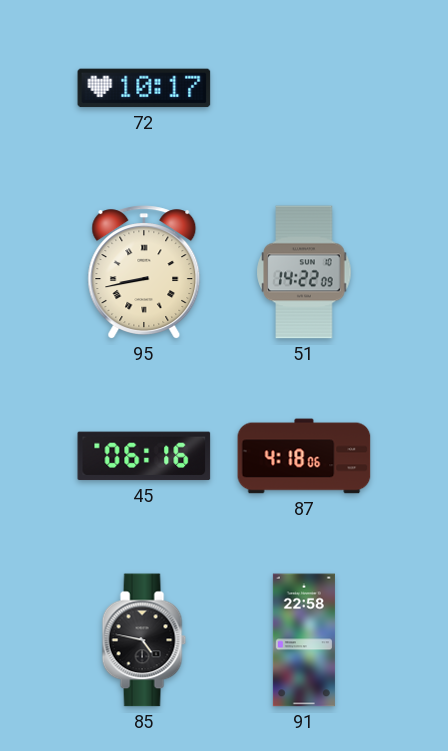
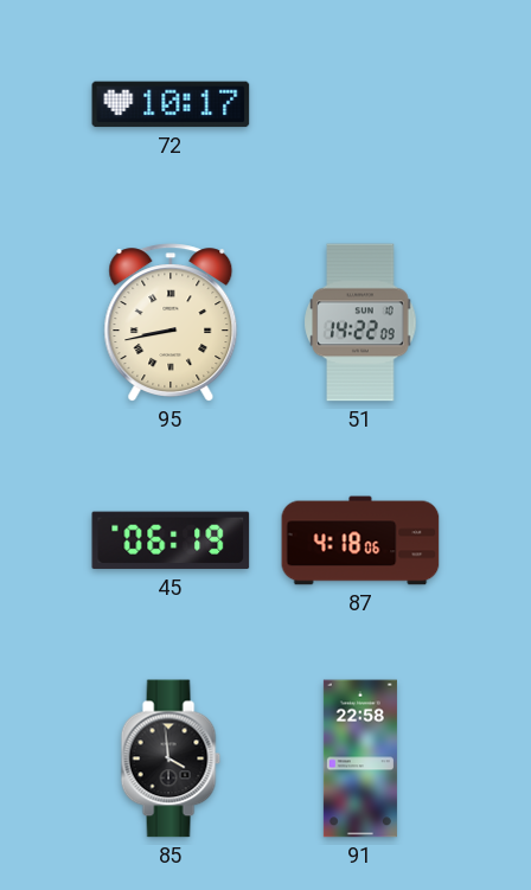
45: 06:16 -> 06:19
85: 4:47 -> 3:59
